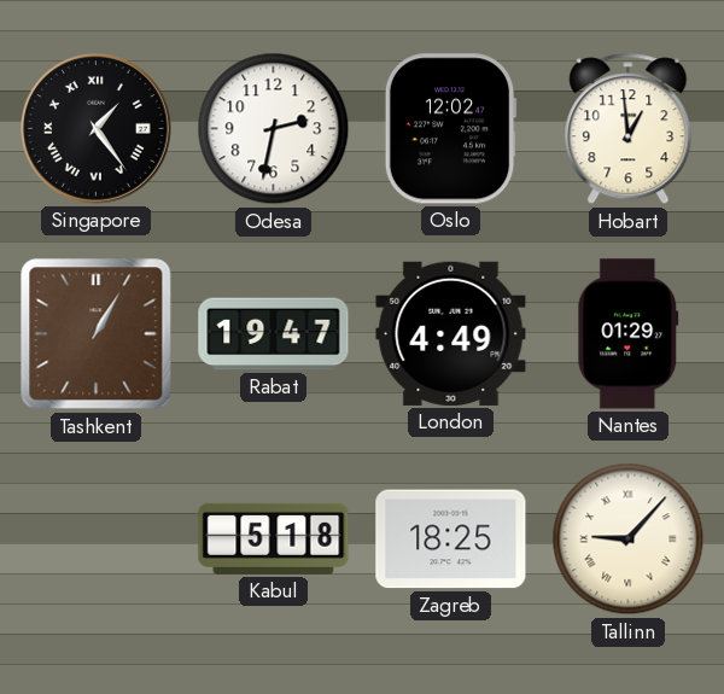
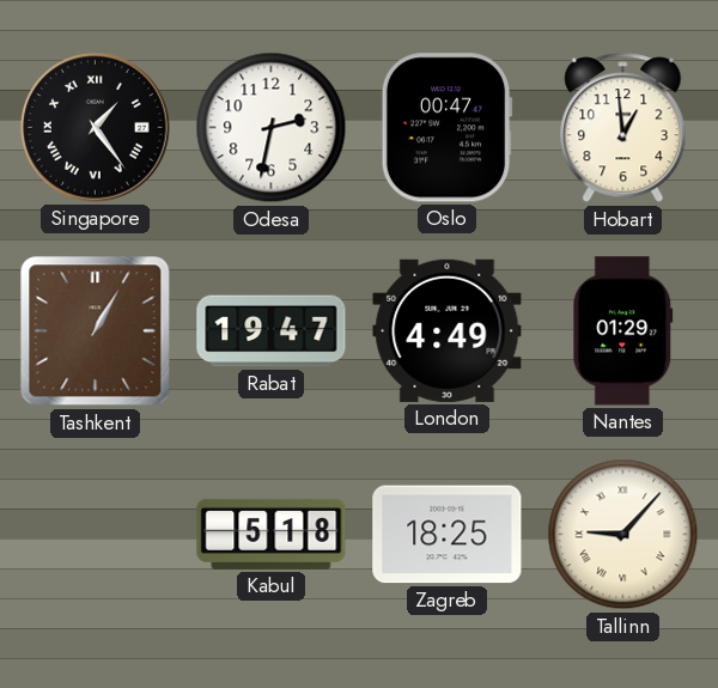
Oslo: 12:02 -> 00:47
